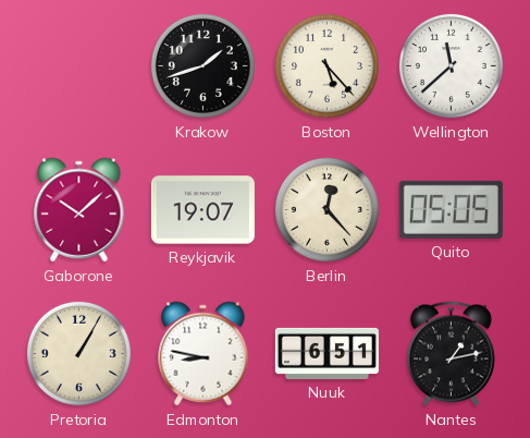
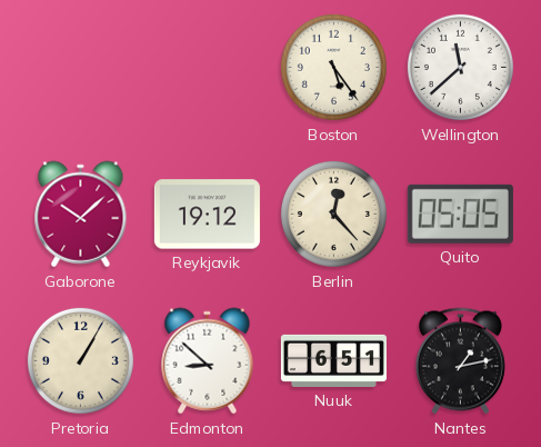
Krakow: 1:42 -> none
Boston: 5:23 -> 5:24
Reykjavik: 19:07 -> 19:12
Edmonton: 8:47 -> 8:52
